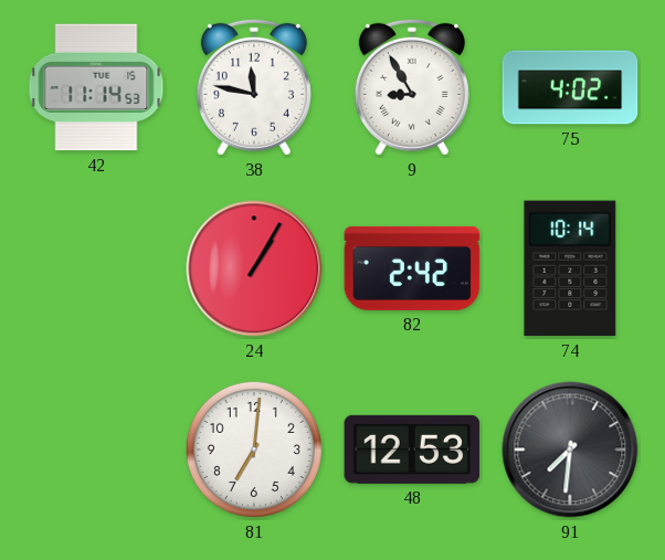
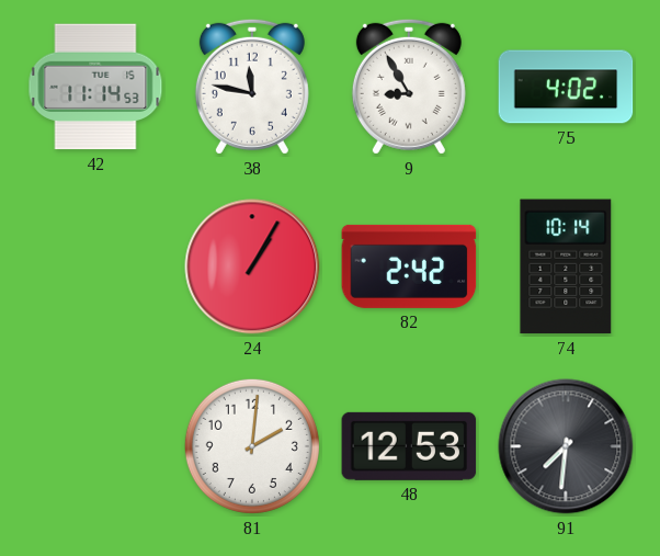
81: 7:01 -> 2:01
